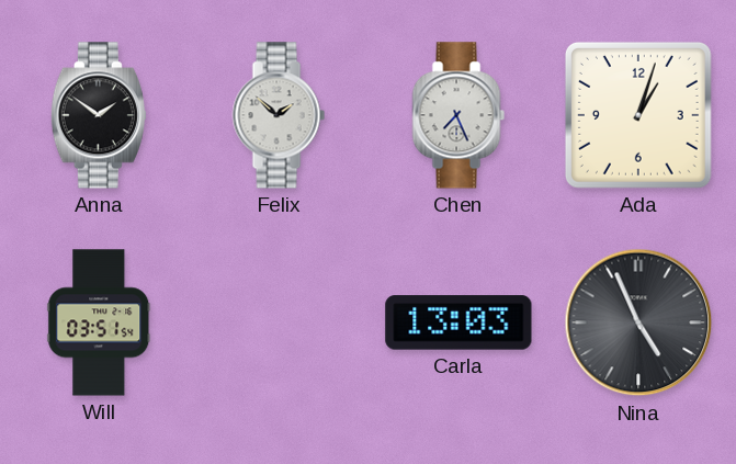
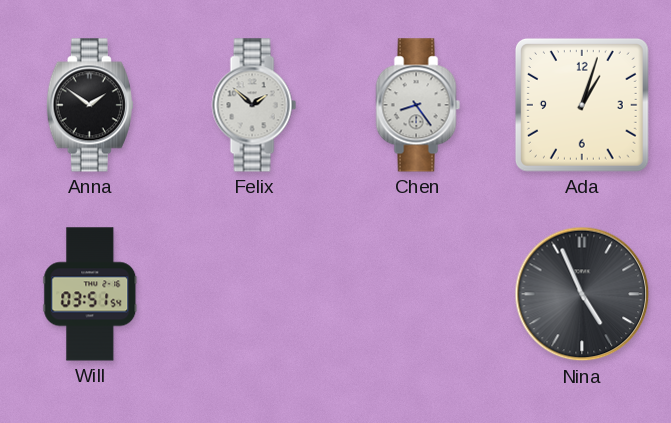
Chen: 7:26 -> 8:24
Carla: 13:03 -> none
